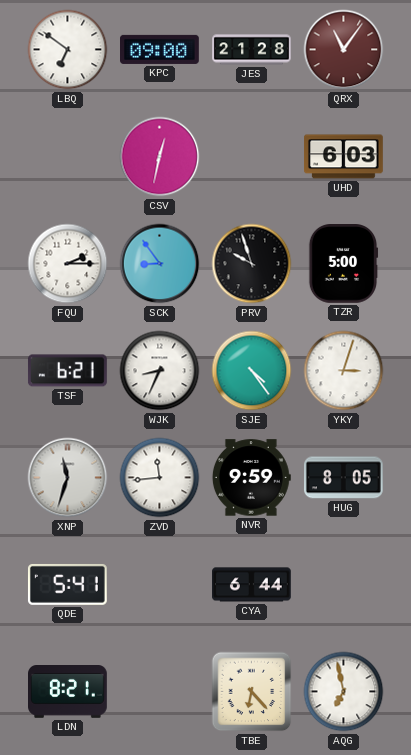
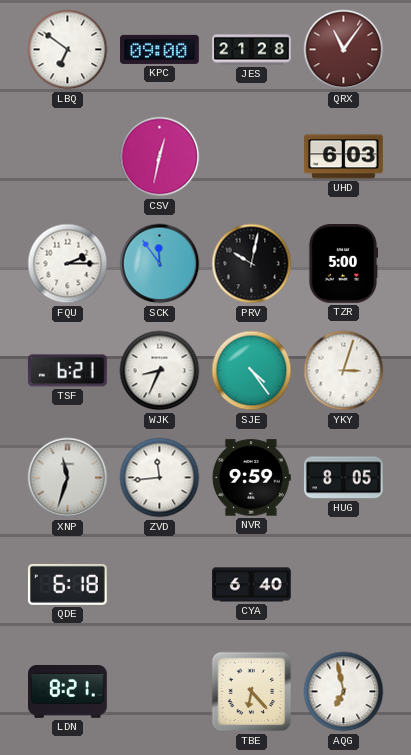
SCK: 8:54 -> 11:54
PRV: 9:57 -> 10:02
QDE: 5:41 -> 6:18
CYA: 6:44 -> 6:40
